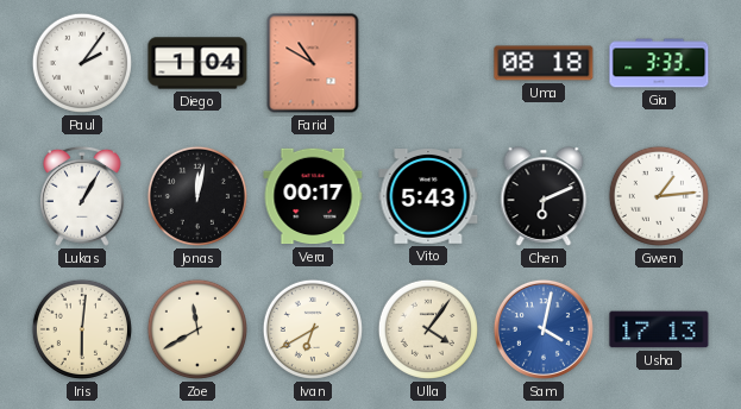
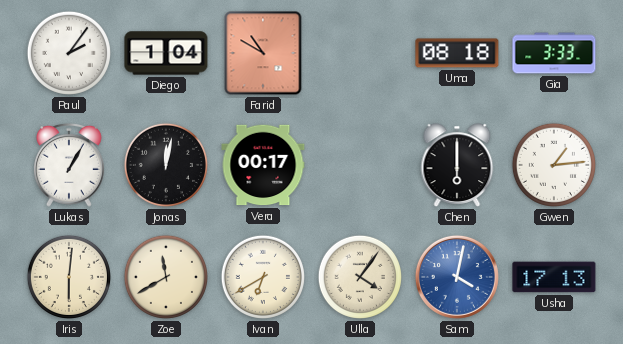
Vito: 5:43 -> none
Chen: 6:11 -> 6:00
